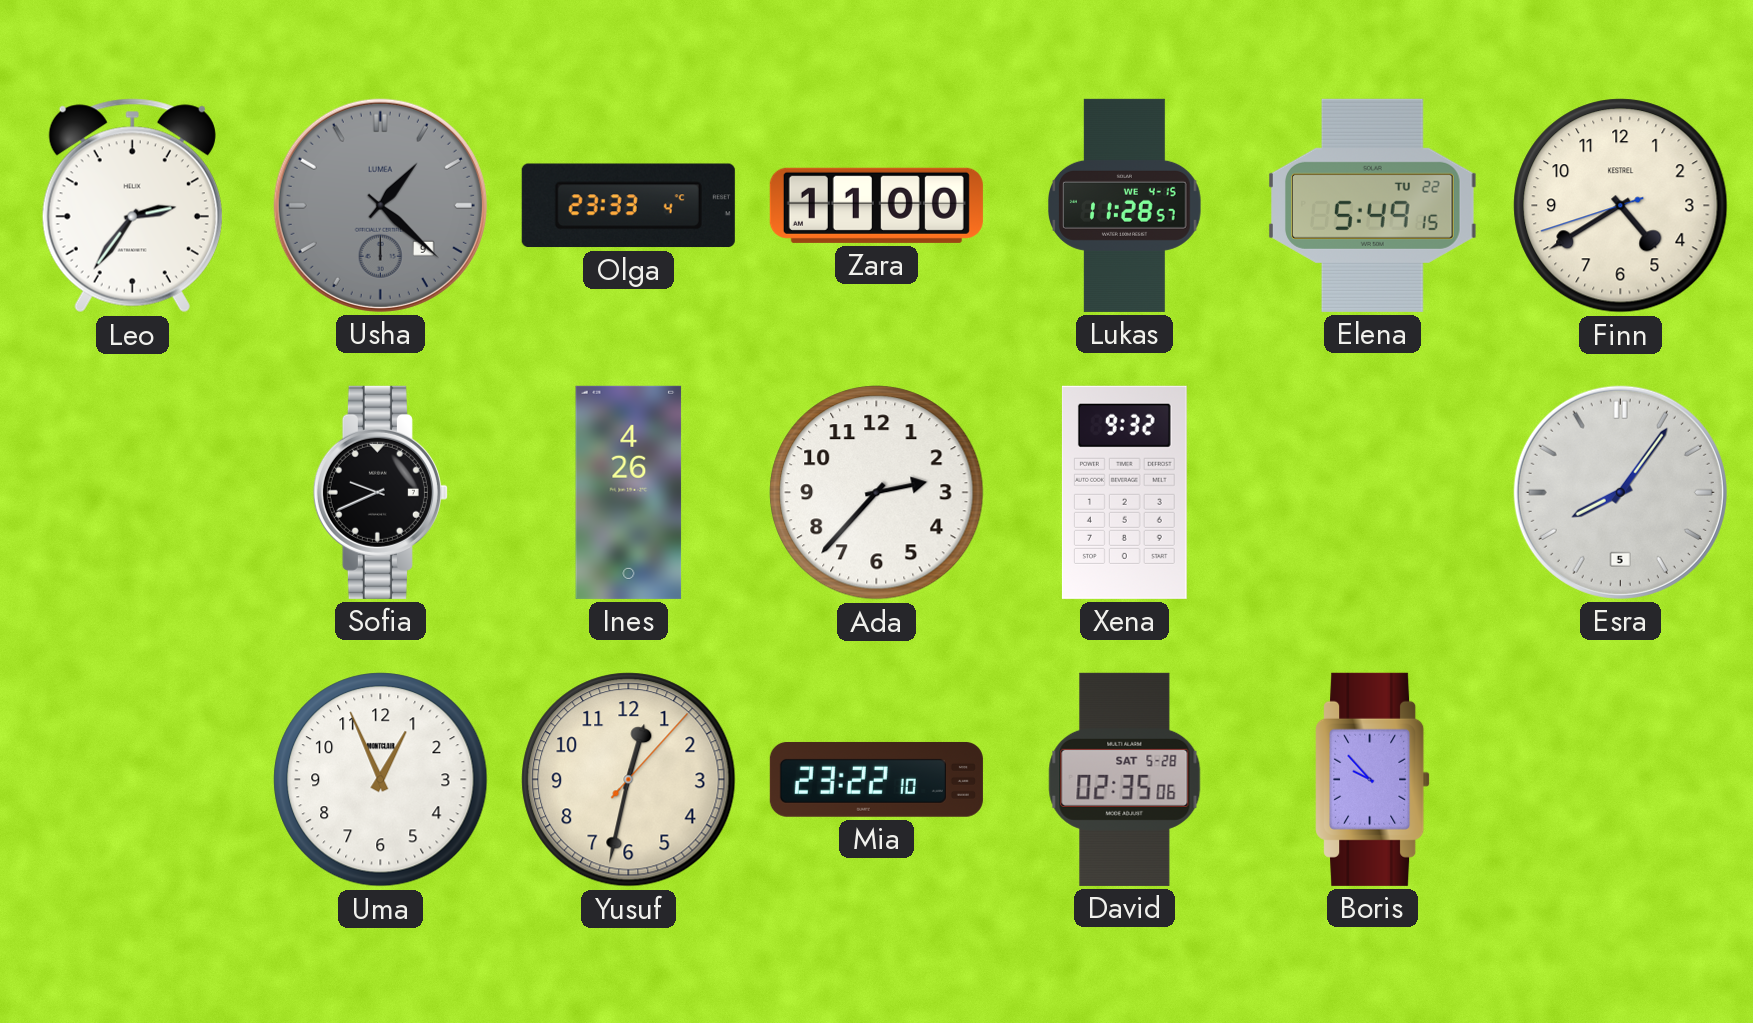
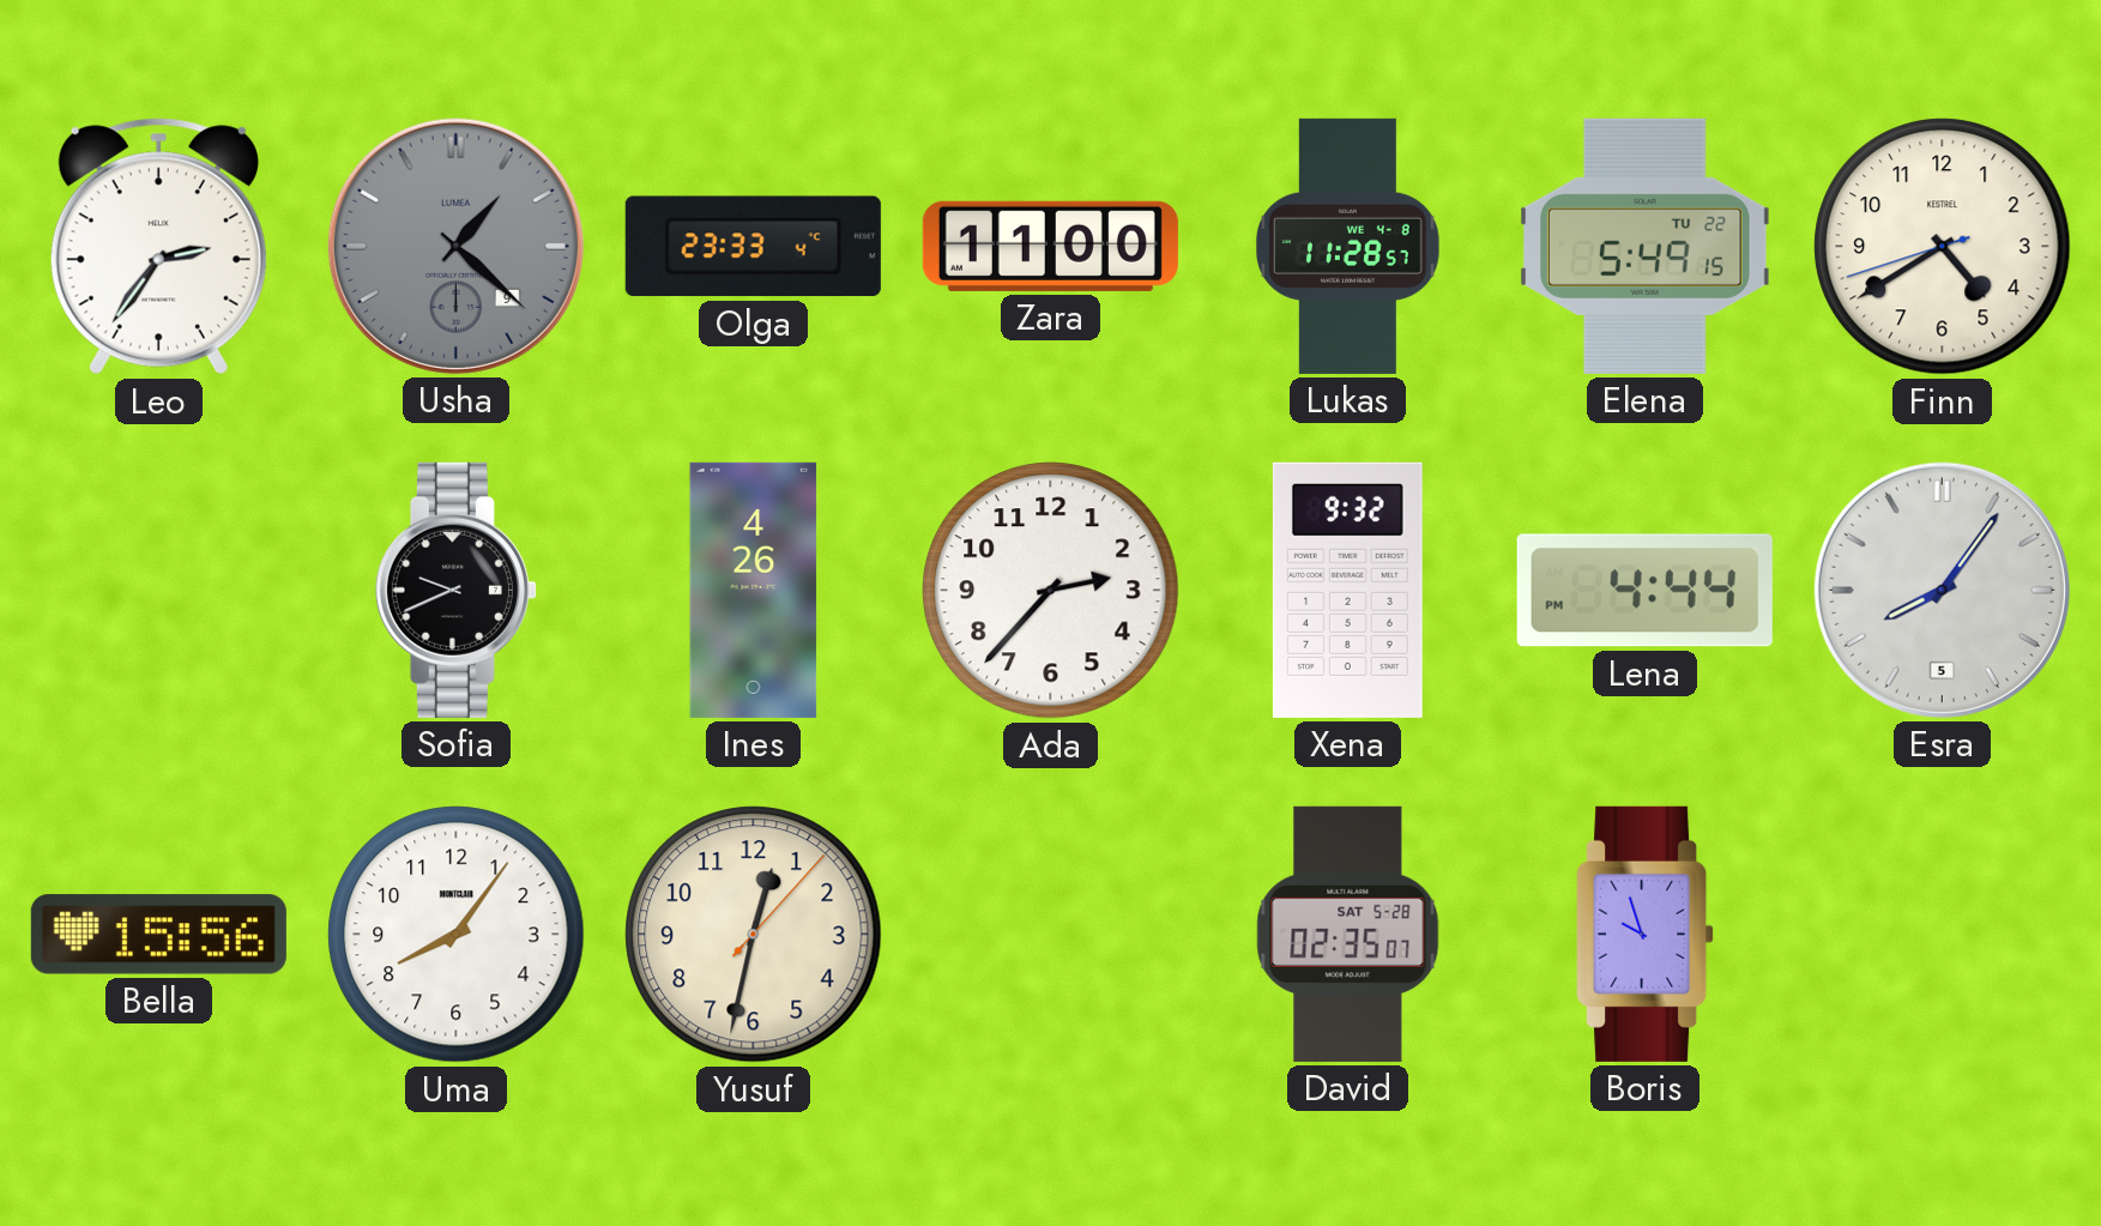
Lukas date: WE 4-15 -> WE 4-8
Lena: none -> 4:44
Bella: none -> 15:56
Uma: 12:56 -> 8:06
Mia: 23:22 -> none
David: 02:35:06 -> 02:35:07
Boris: 9:53 -> 9:57
